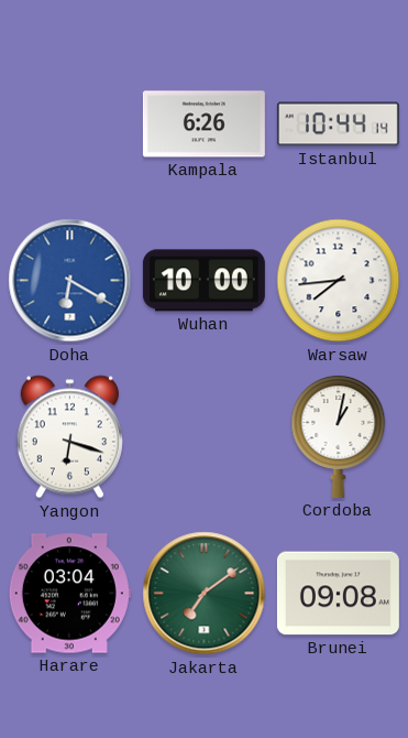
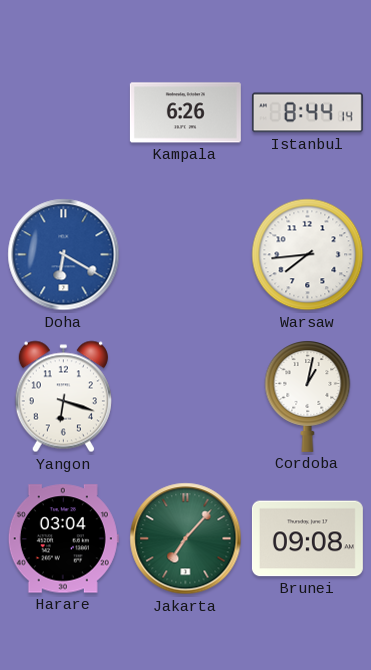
Istanbul: 10:44 -> 8:44
Wuhan: 10:00 -> none
Jakarta: 7:09 -> 7:07
